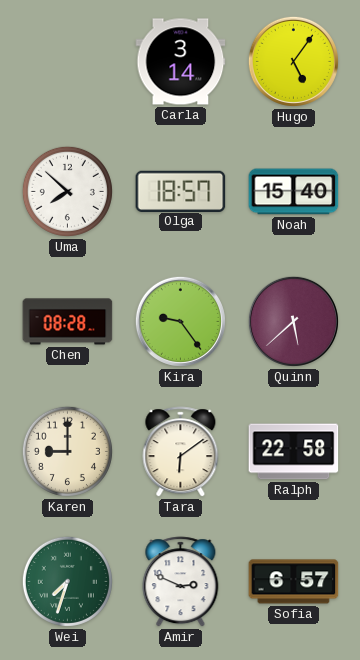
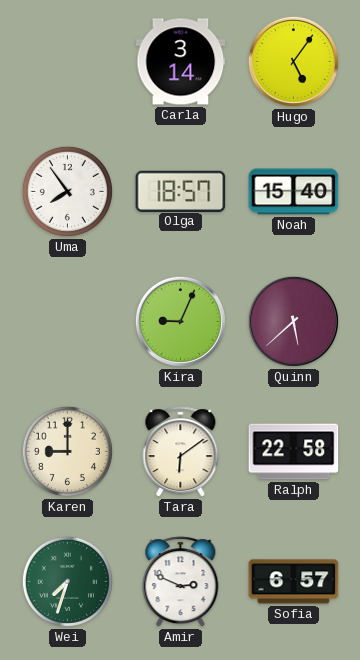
Uma: 7:52 -> 7:54
Chen: 08:28 -> none
Kira: 9:24 -> 9:04
